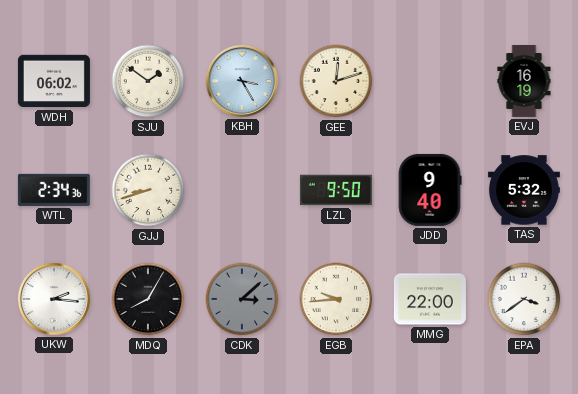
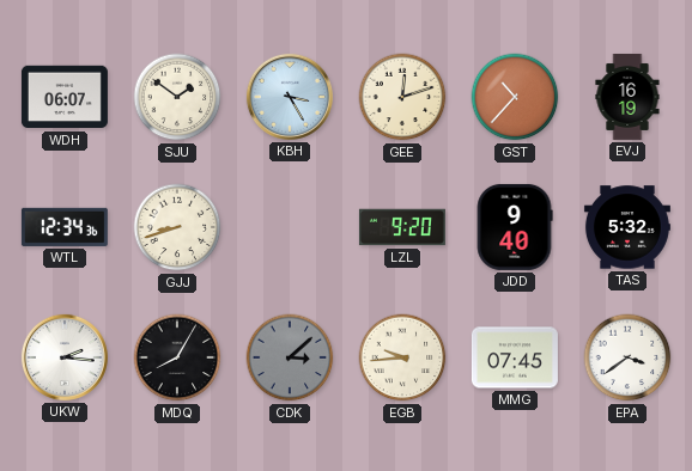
WDH: 06:02 -> 06:07
GST: none -> 10:37
WTL: 2:34 -> 12:34
LZL: 9:50 -> 9:20
MMG: 22:00 -> 07:45
